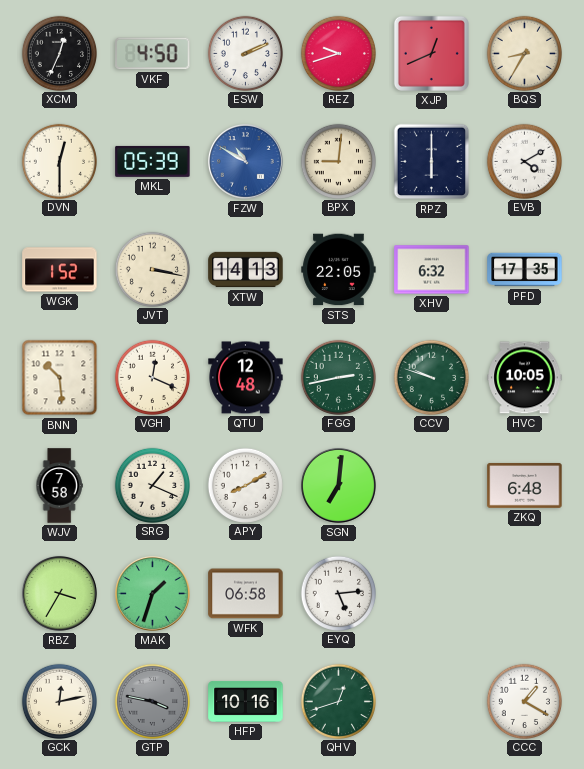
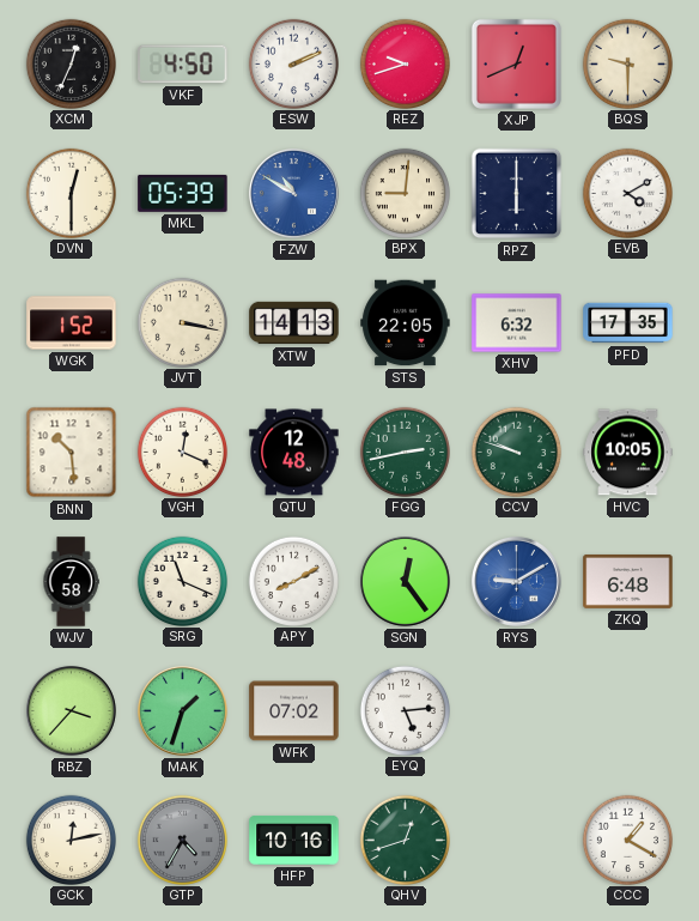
BQS: 8:35 -> 9:30
SRG: 1:19 -> 11:19
SGN: 7:01 -> 12:24
RYS: none -> 9:10
RBZ: 3:35 -> 3:37
WFK: 06:58 -> 07:02
GTP: 3:47 -> 4:35
